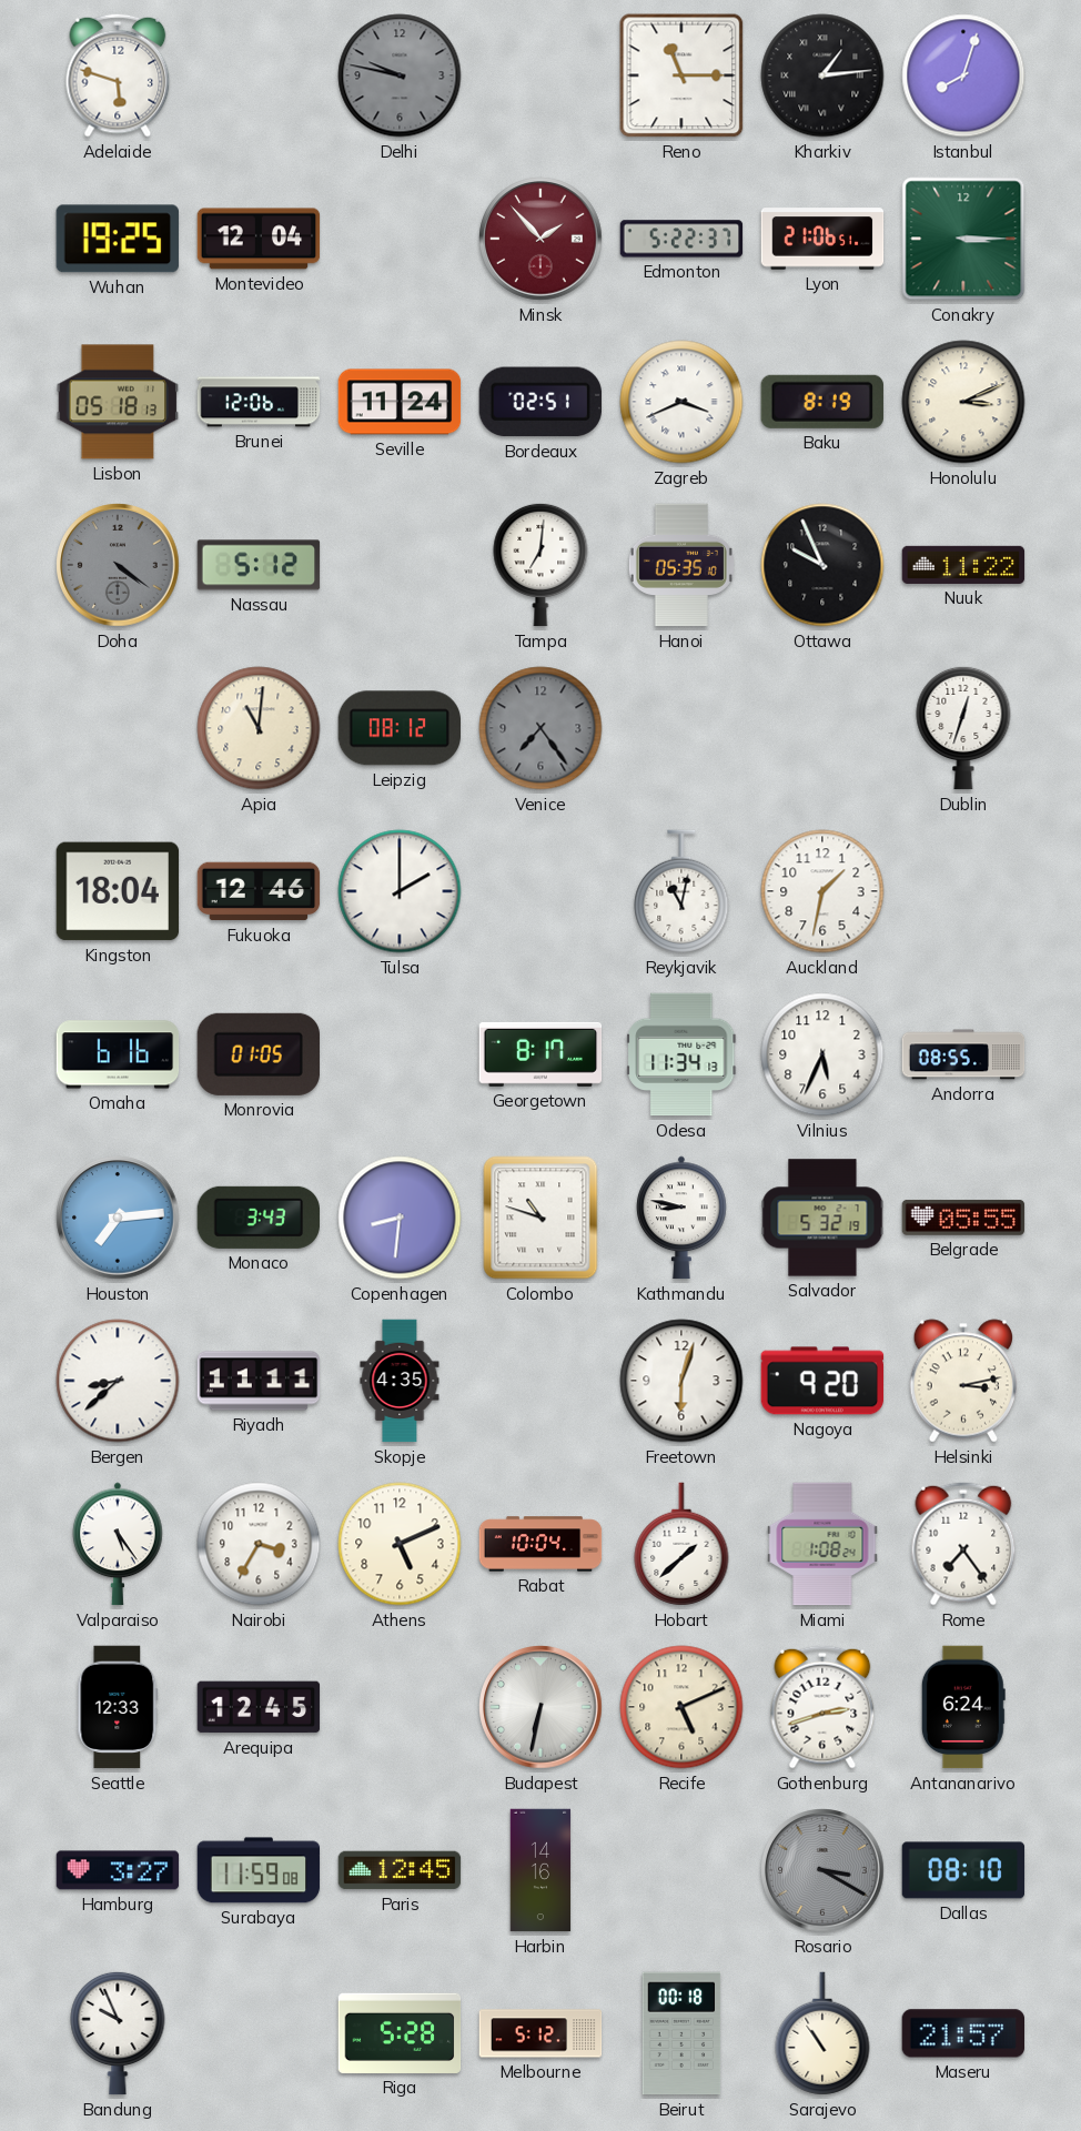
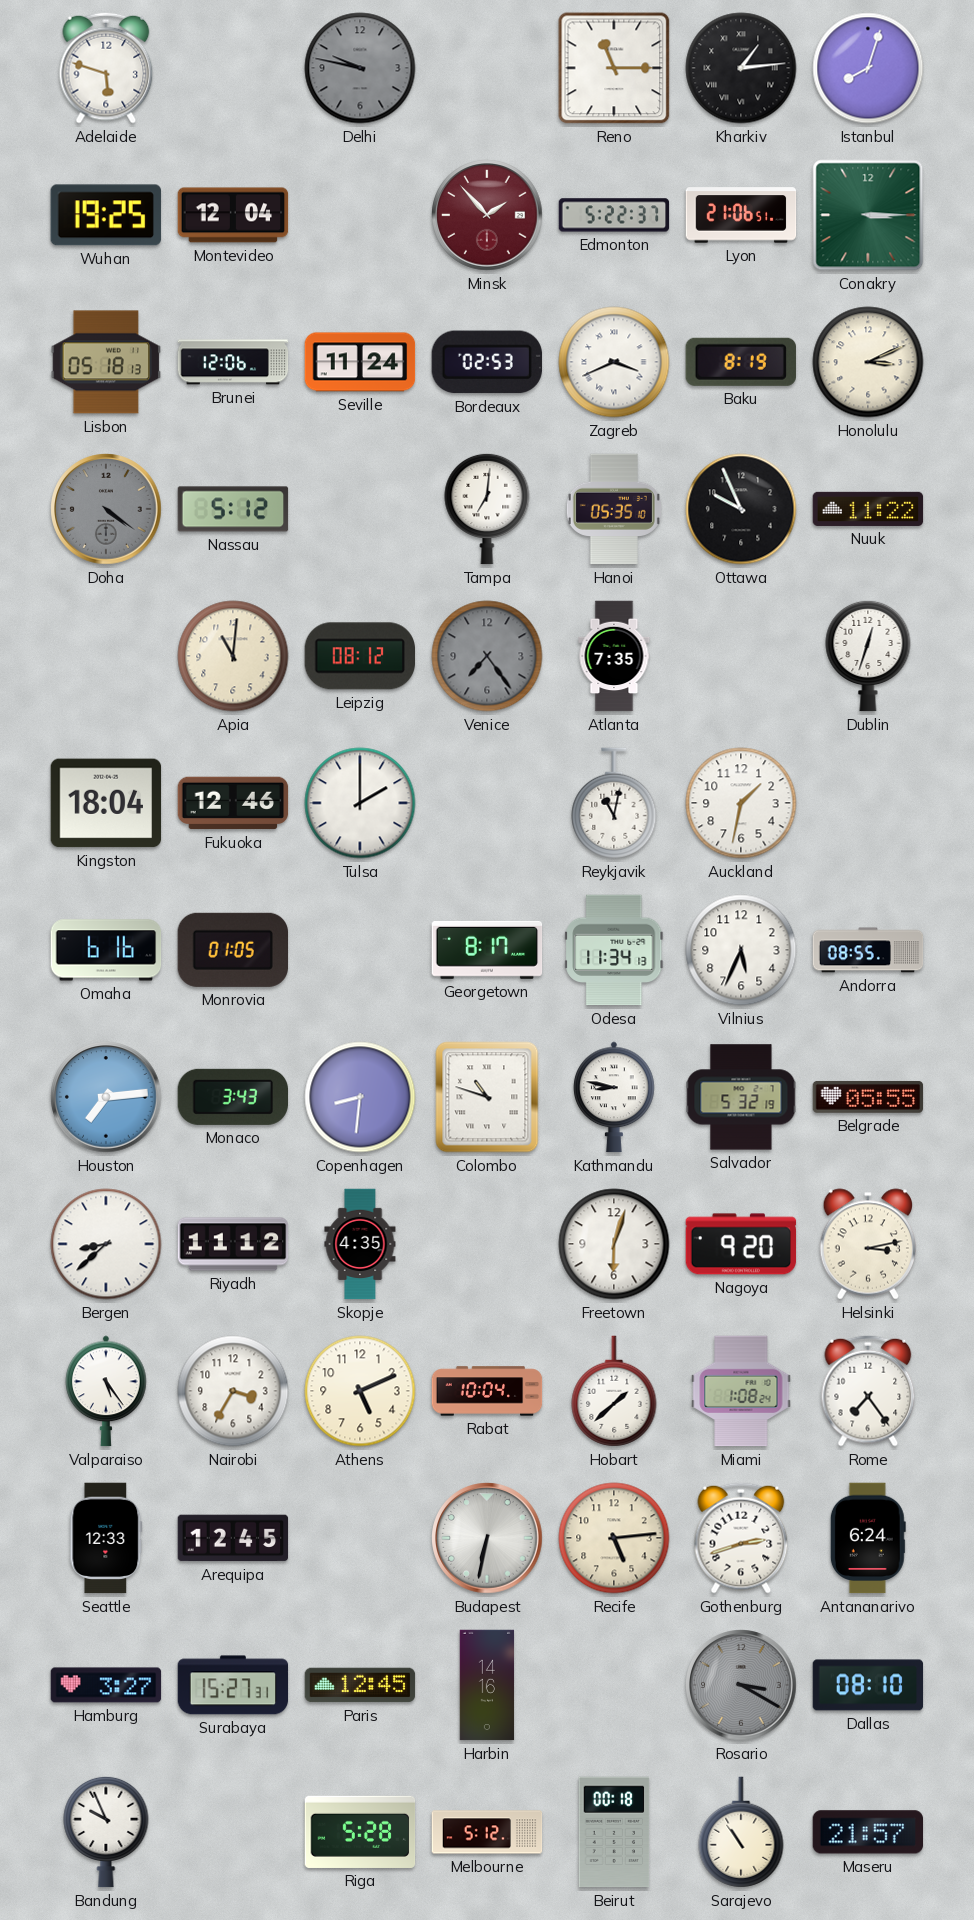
Bordeaux: 02:51 -> 02:53
Atlanta: none -> 7:35
Riyadh: 11:11 -> 11:12
Recife: 5:11 -> 5:14
Surabaya: 11:59 -> 15:27
